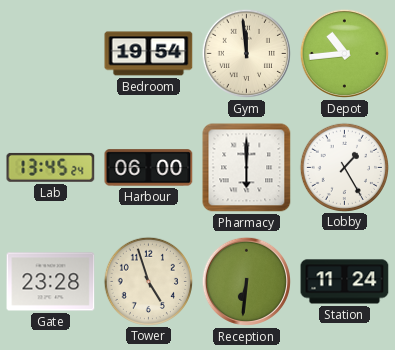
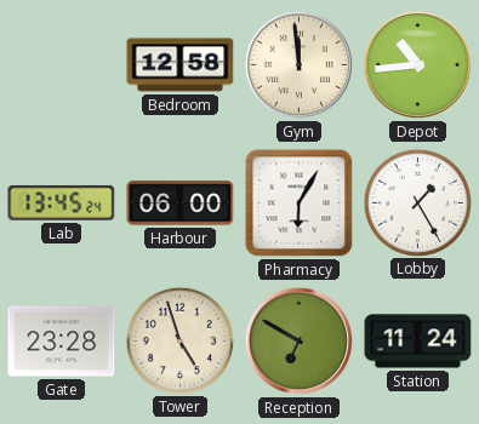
Bedroom: 19:54 -> 12:58
Pharmacy: 6:00 -> 6:05
Reception: 6:31 -> 6:50
